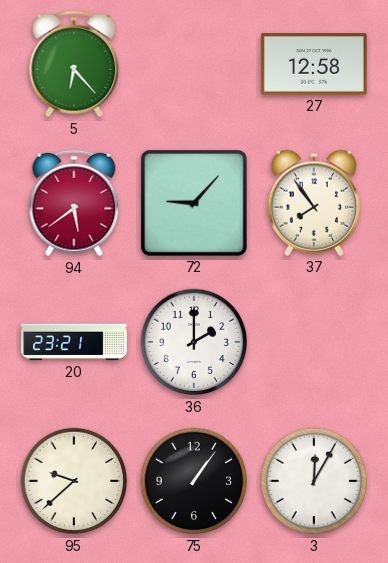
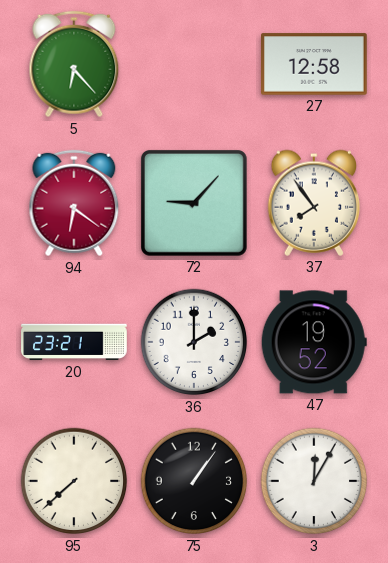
94: 5:39 -> 6:21
47: none -> 19:52
95: 9:38 -> 7:38
